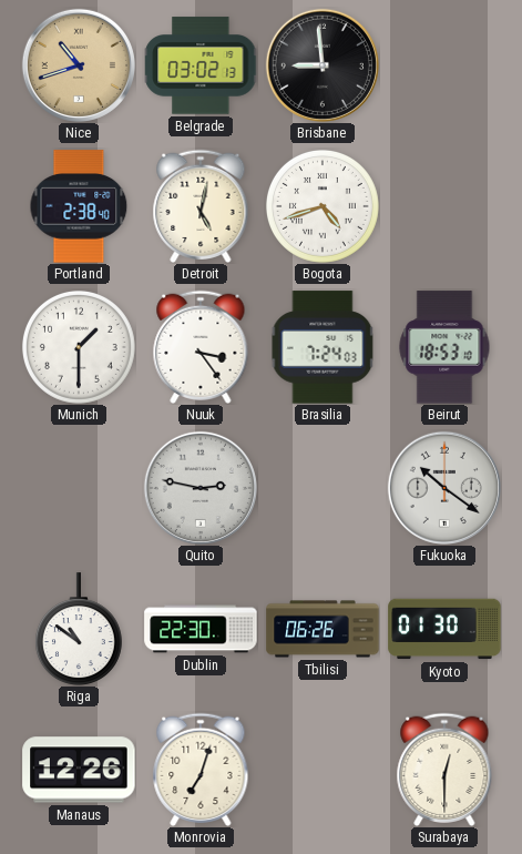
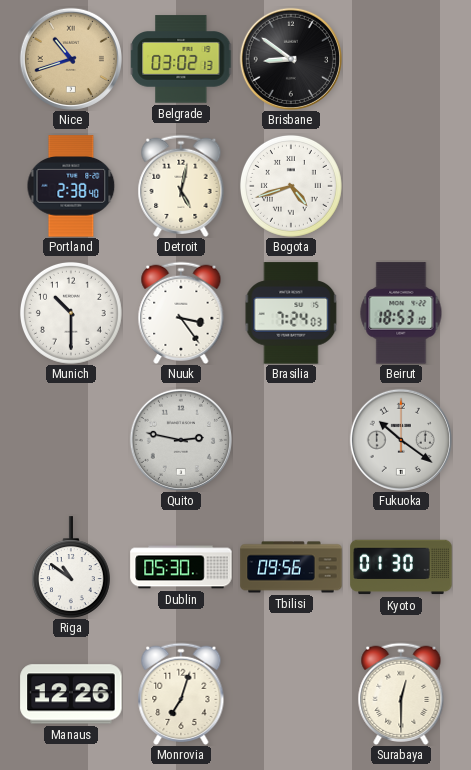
Brisbane: 8:59 -> 8:51
Munich: 1:30 -> 10:30
Dublin: 22:30 -> 05:30
Tbilisi: 06:26 -> 09:56
